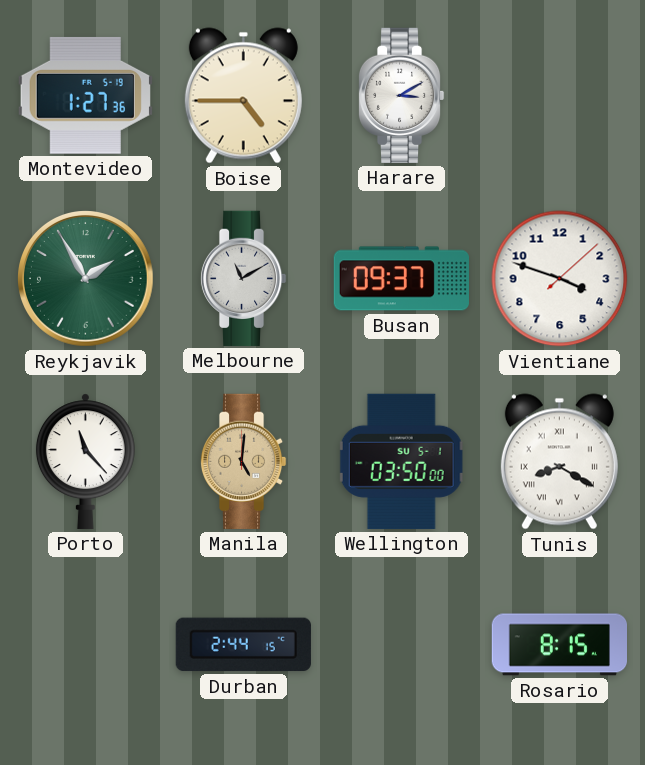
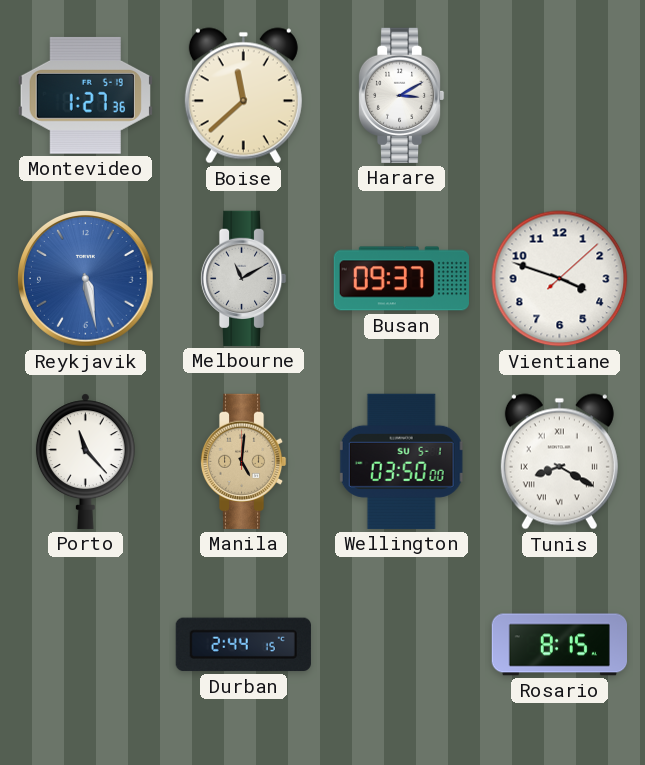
Boise: 4:45 -> 11:38
Reykjavik: 1:55 -> 5:28
Reykjavik dial: green -> blue
